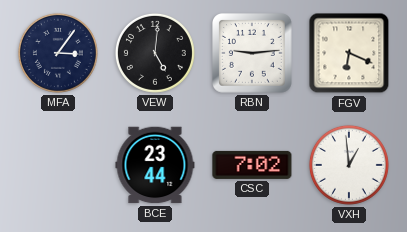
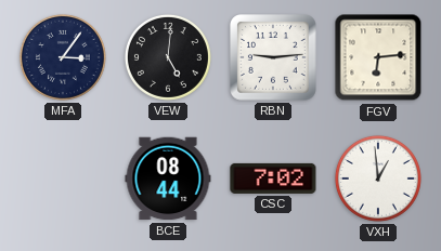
FGV: 6:19 -> 6:14
BCE: 23:44 -> 08:44
